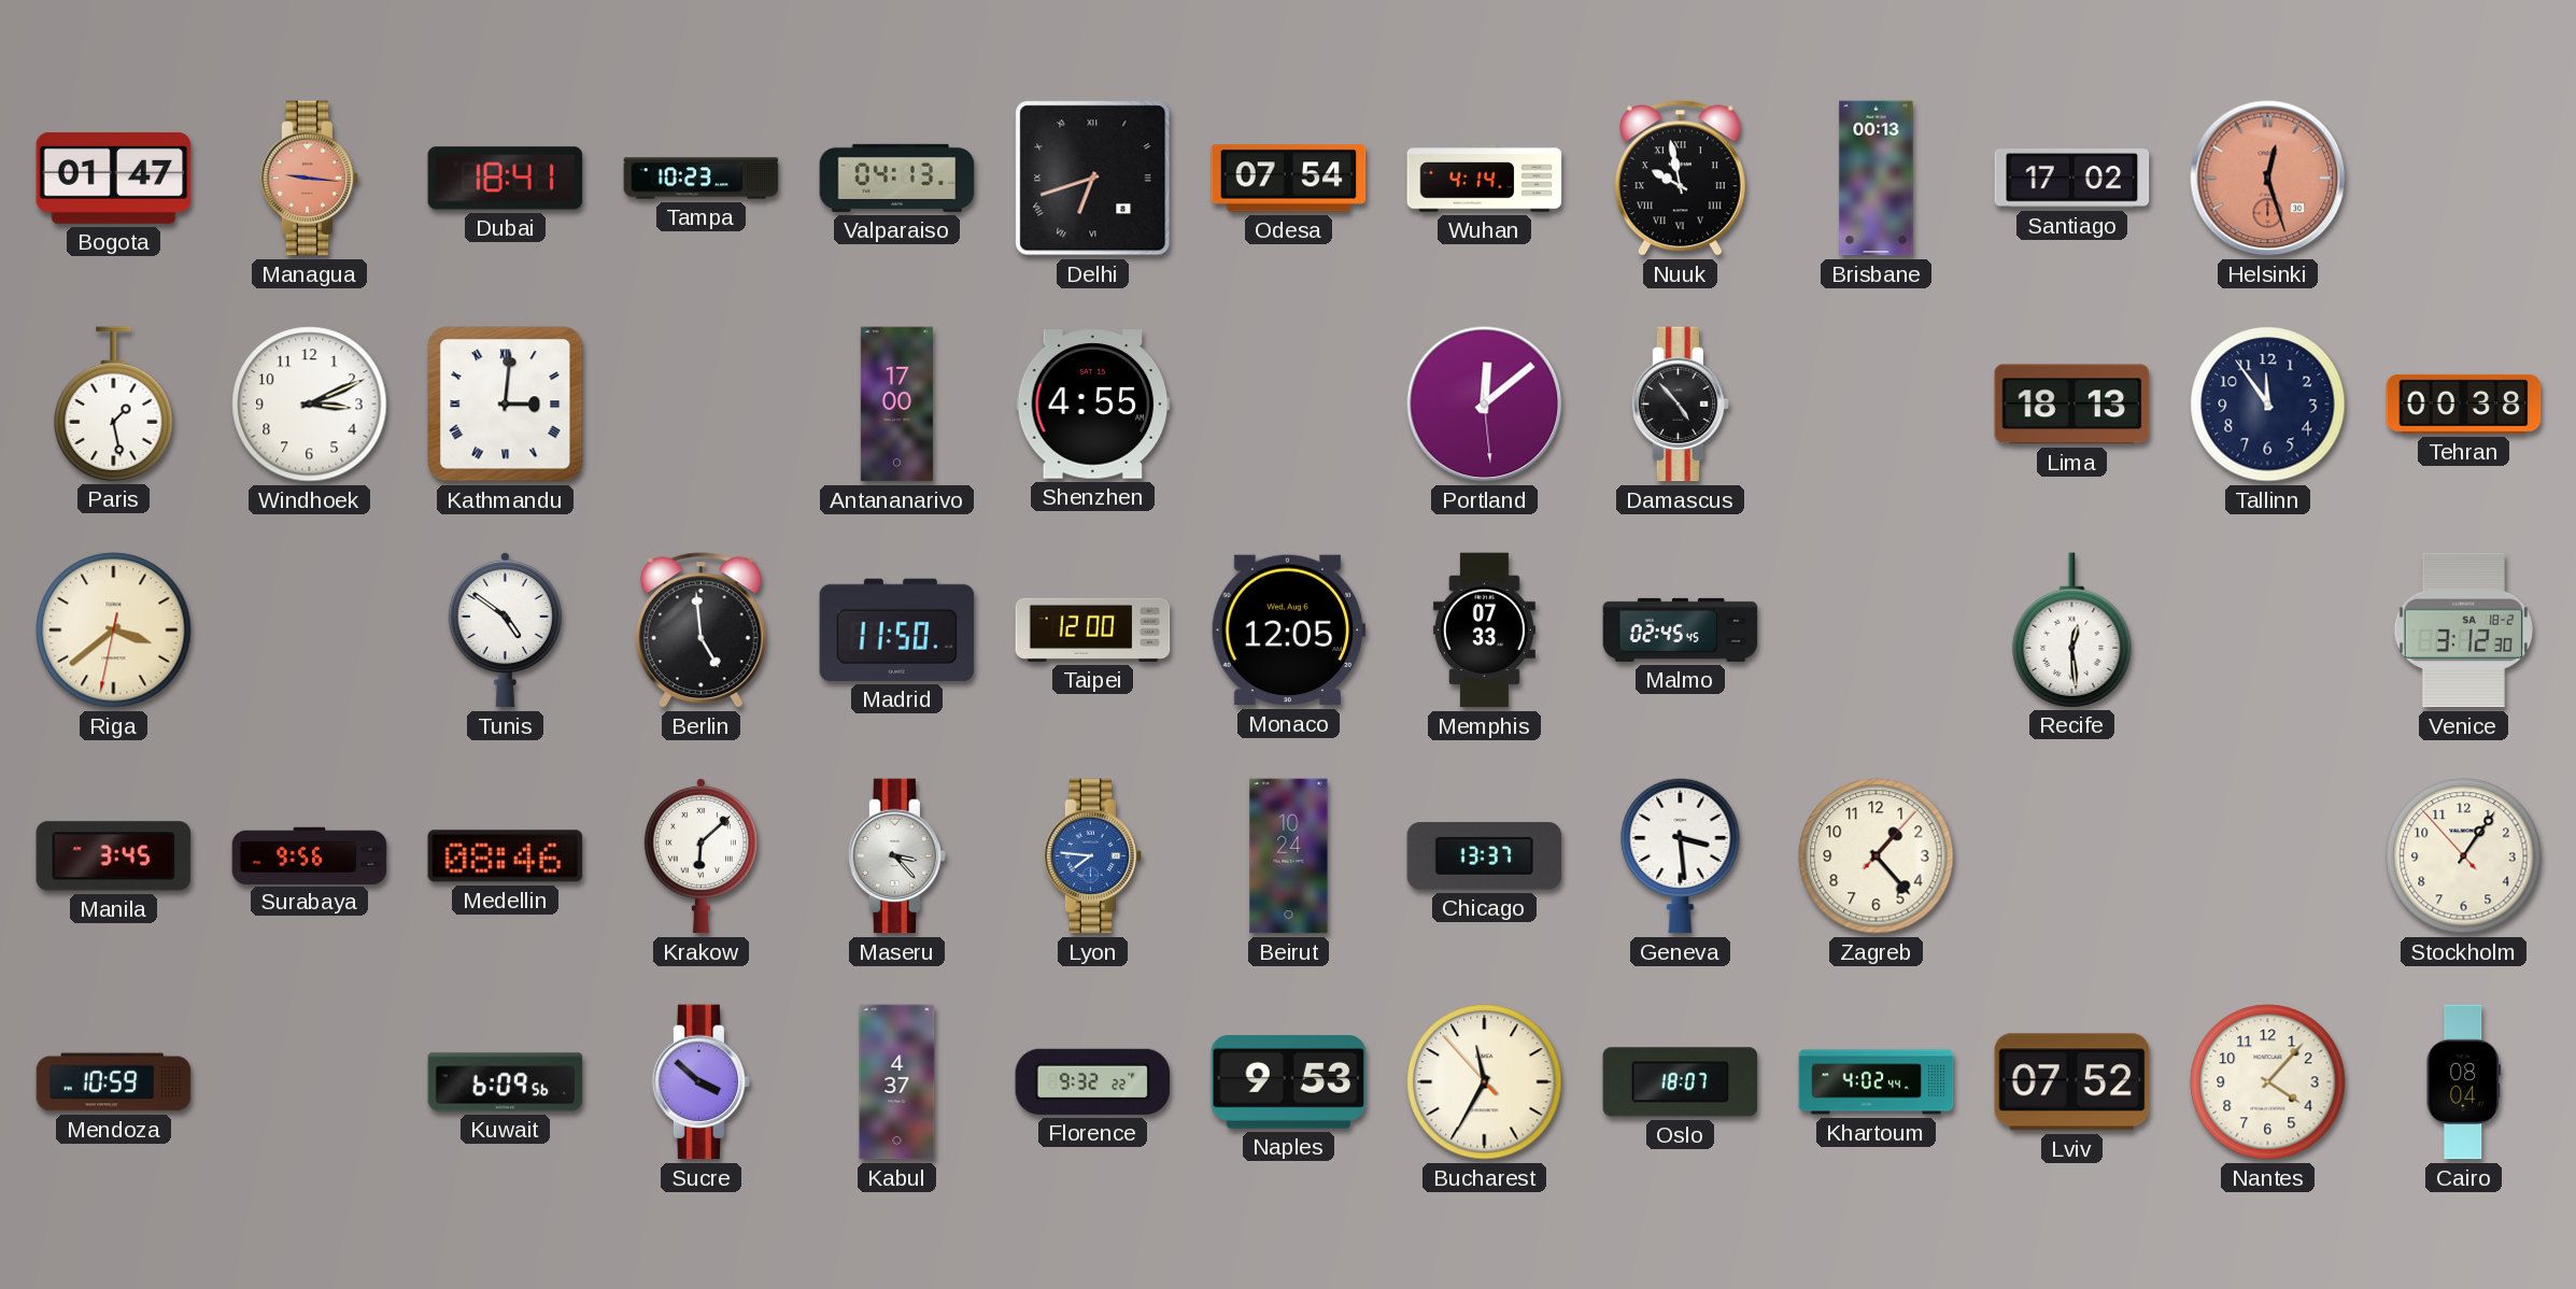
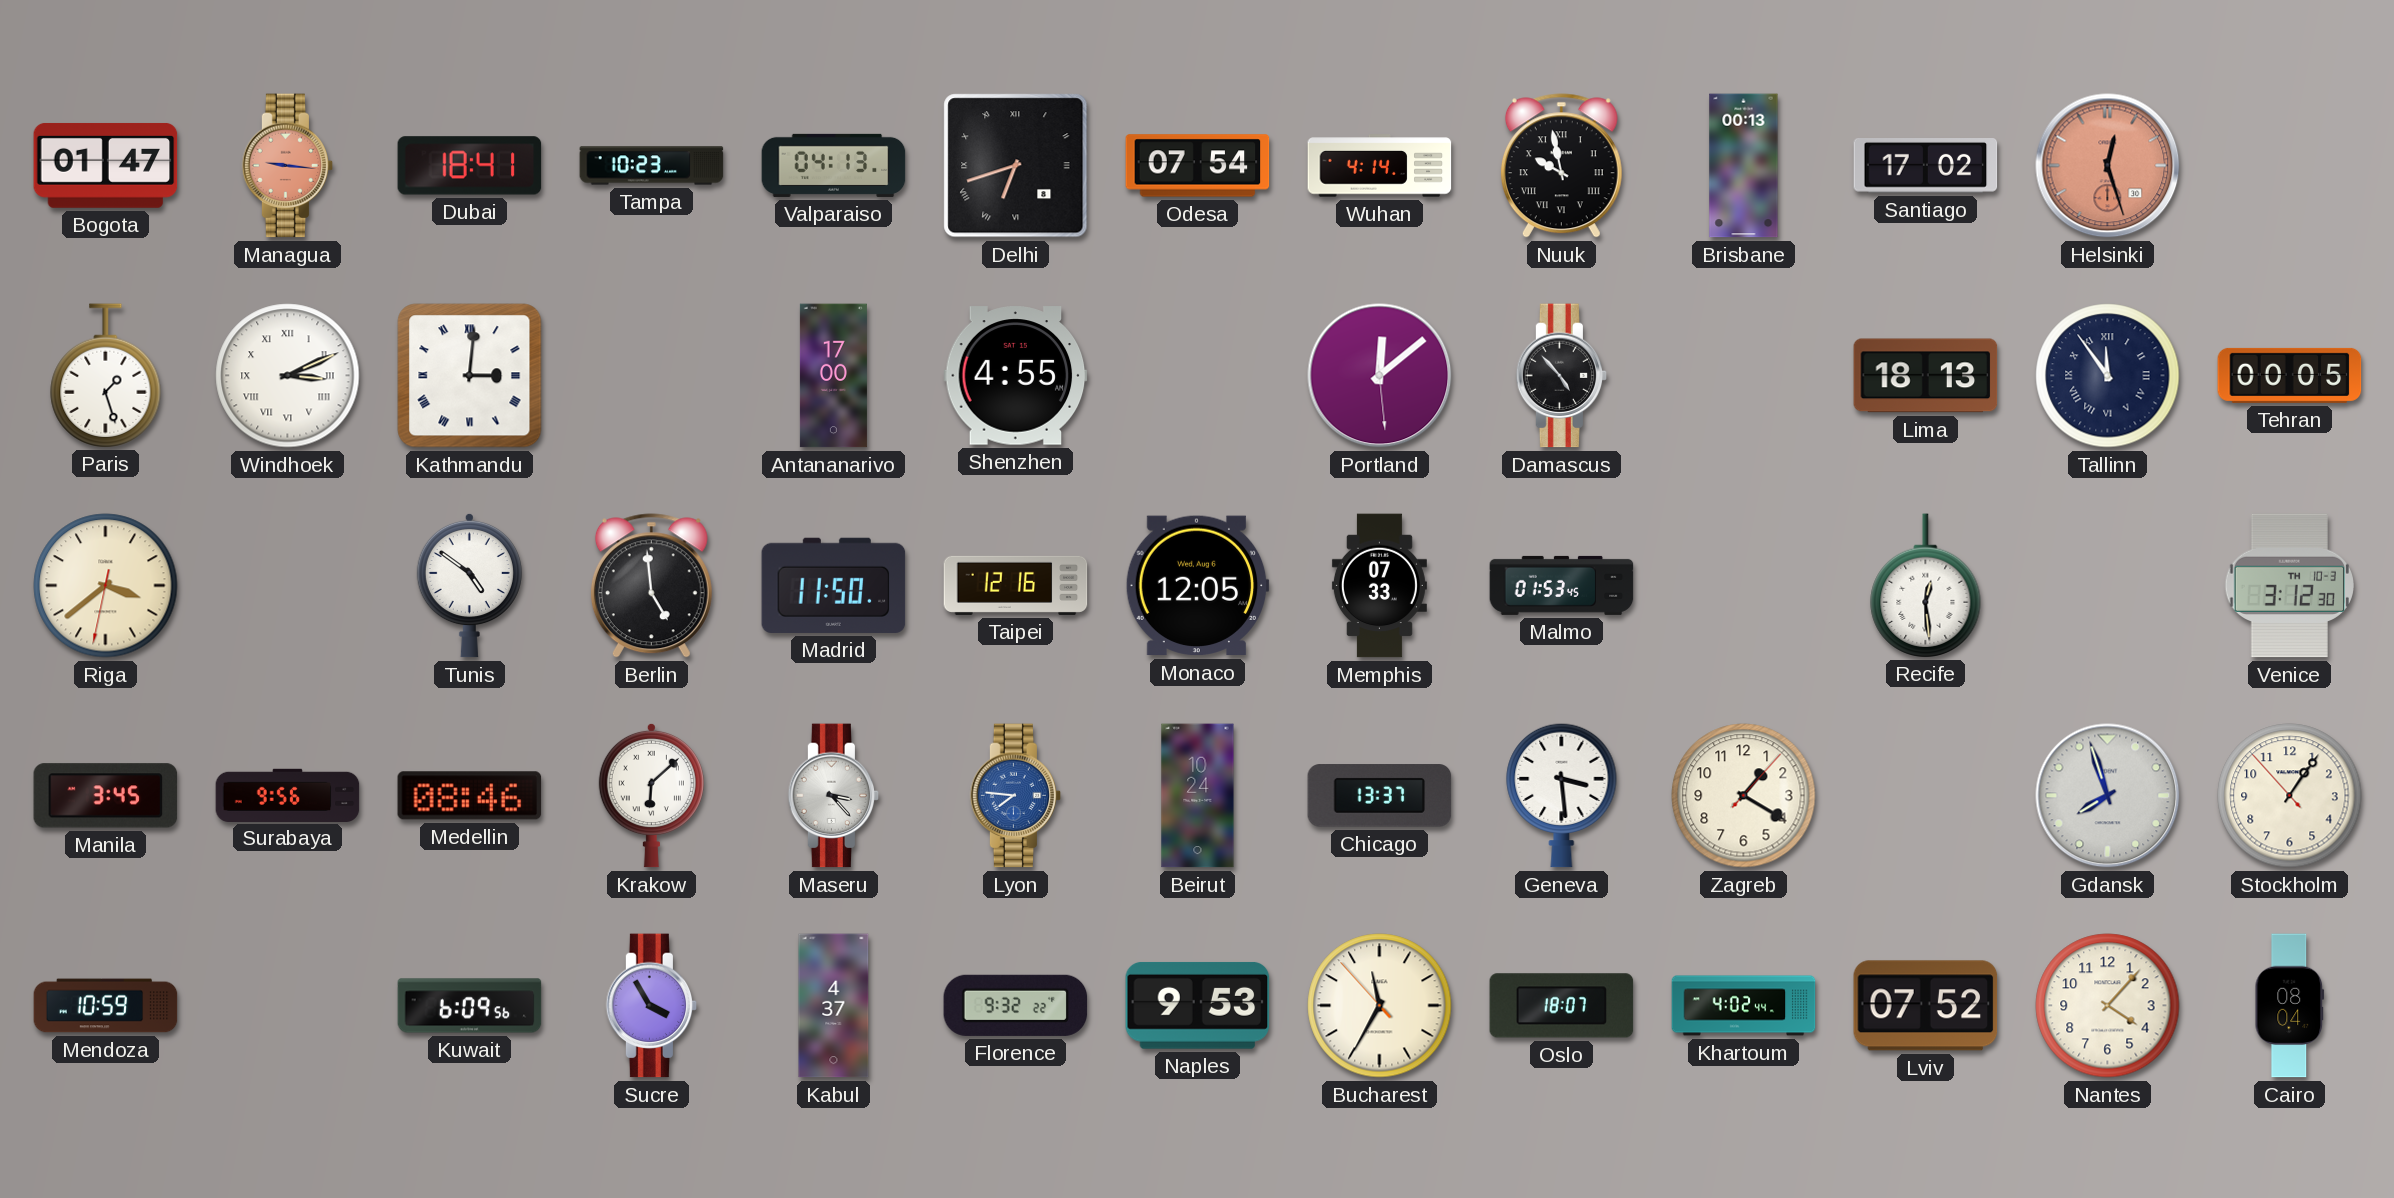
Paris: 1:28 -> 1:27
Windhoek numerals: Arabic -> Roman
Tallinn numerals: Arabic -> Roman
Tehran: 00:38 -> 00:05
Taipei: 12:00 -> 12:16
Malmo: 02:45 -> 01:53
Venice date: SA 18-2 -> TH 10-3
Zagreb: 1:23 -> 1:20
Gdansk: none -> 7:57
Sucre: 3:52 -> 3:55
